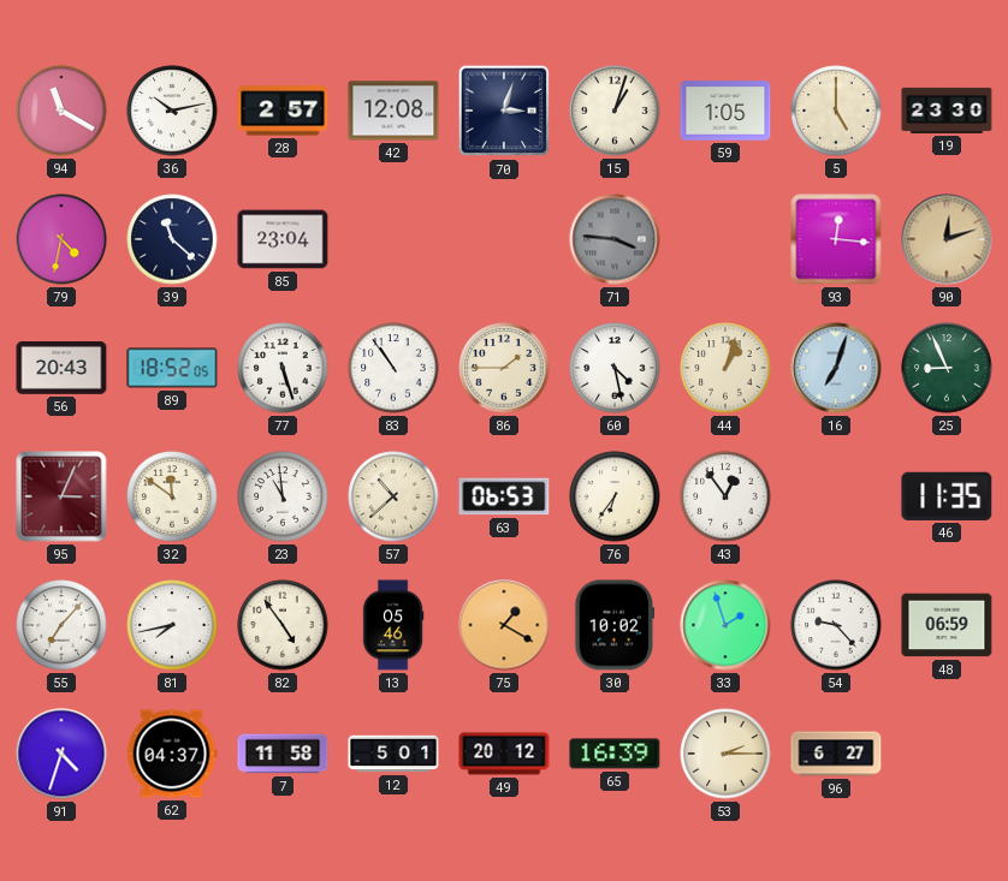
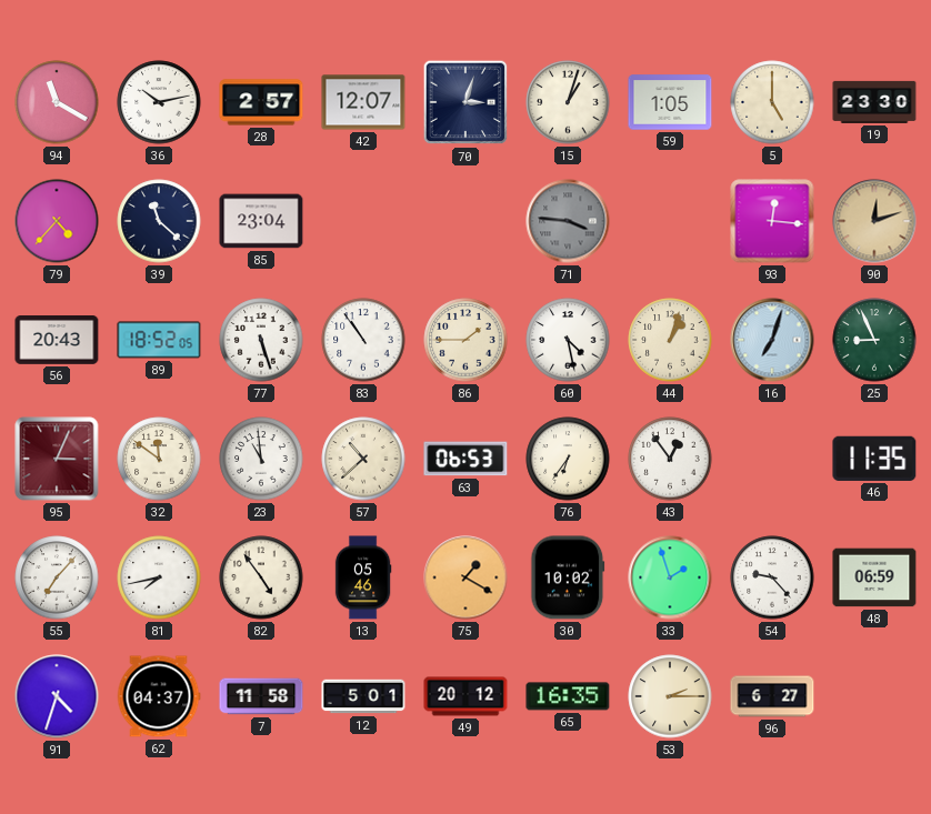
42: 12:08 -> 12:07
79: 4:32 -> 4:37
65: 16:39 -> 16:35
